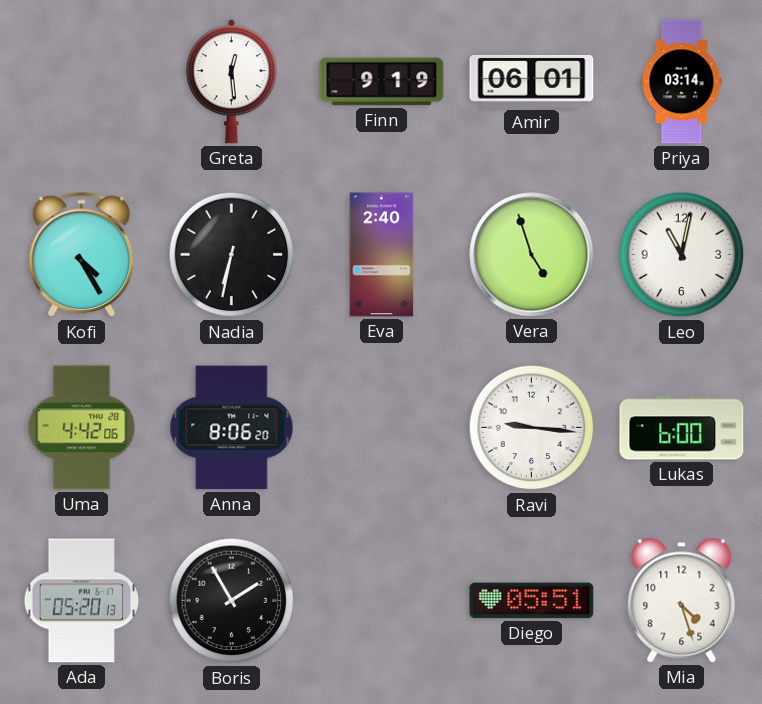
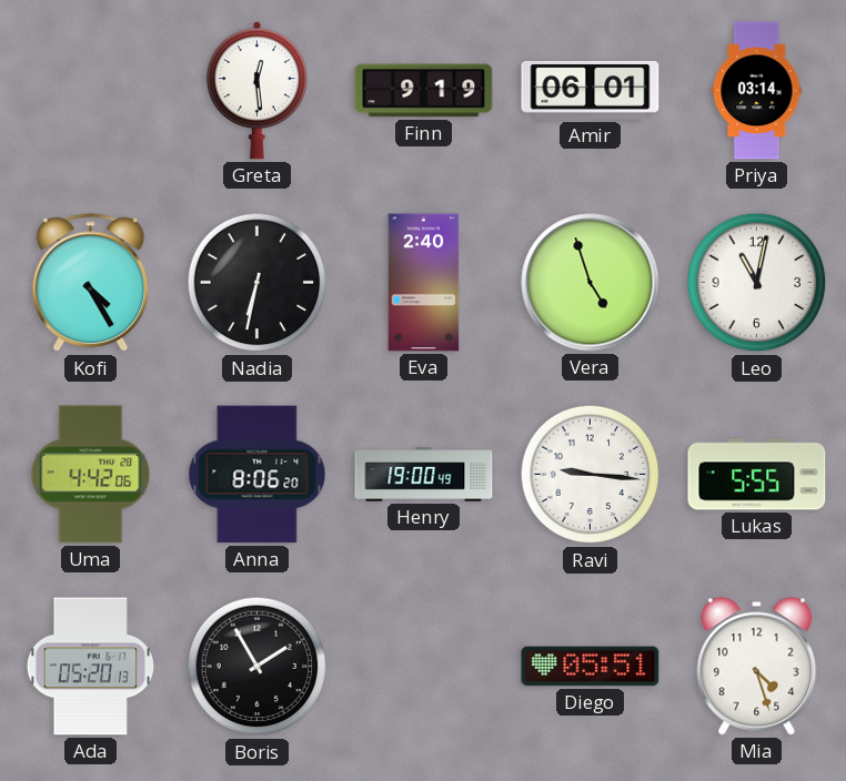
Henry: none -> 19:00
Lukas: 6:00 -> 5:55
